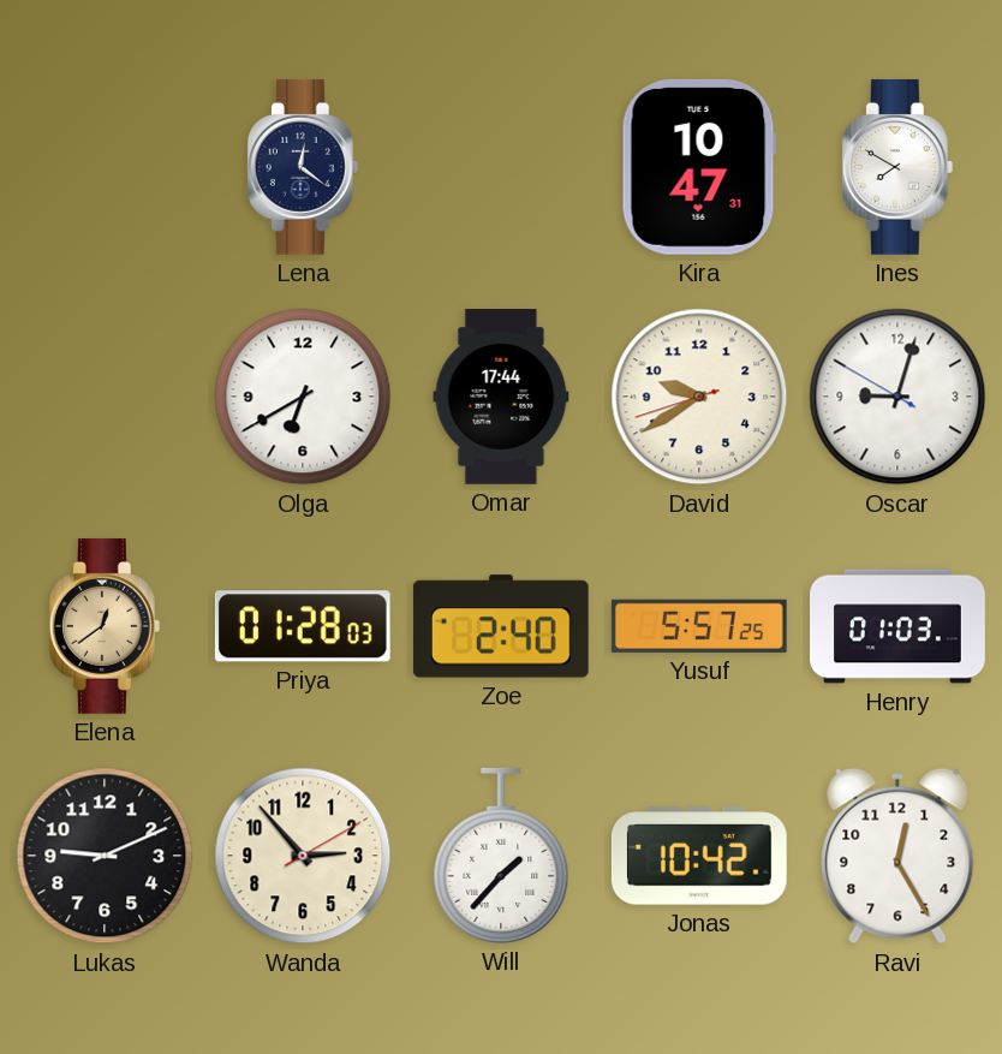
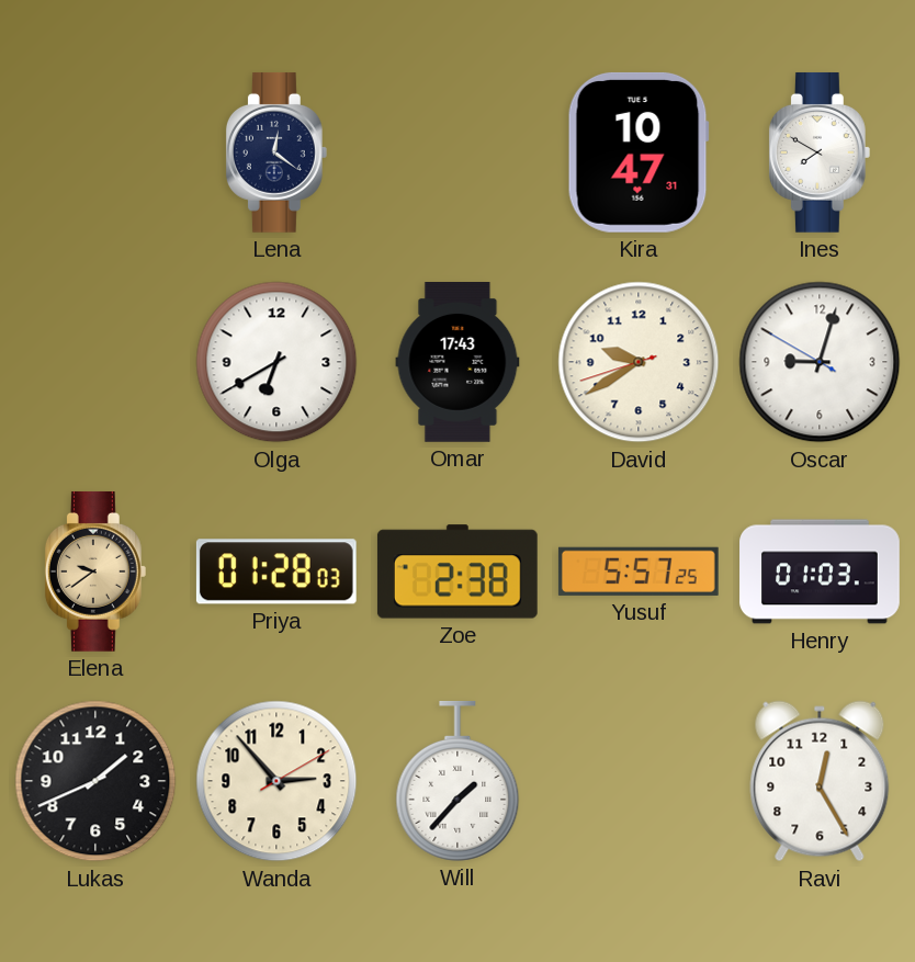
Omar: 17:44 -> 17:43
Elena: 12:39 -> 9:39
Zoe: 2:40 -> 2:38
Lukas: 9:11 -> 1:41
Jonas: 10:42 -> none
